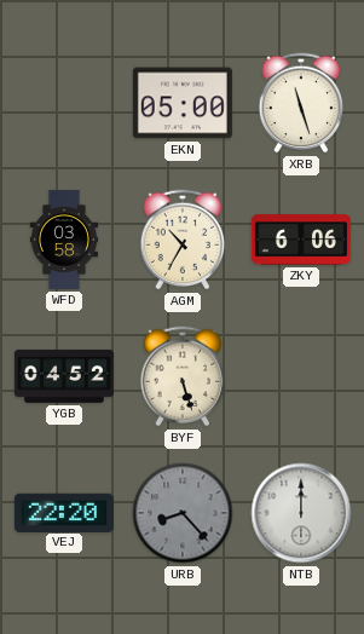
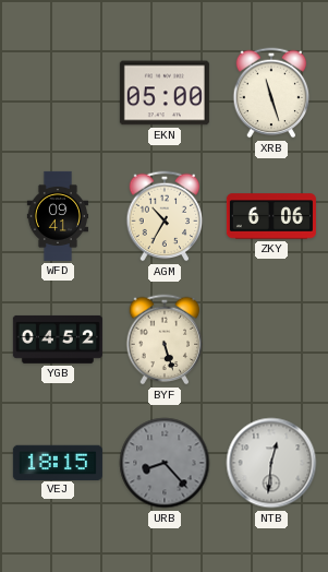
WFD: 03:58 -> 09:41
VEJ: 22:20 -> 18:15
NTB: 12:00 -> 12:31
